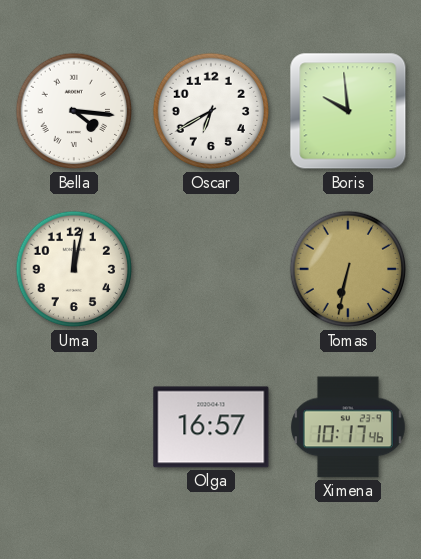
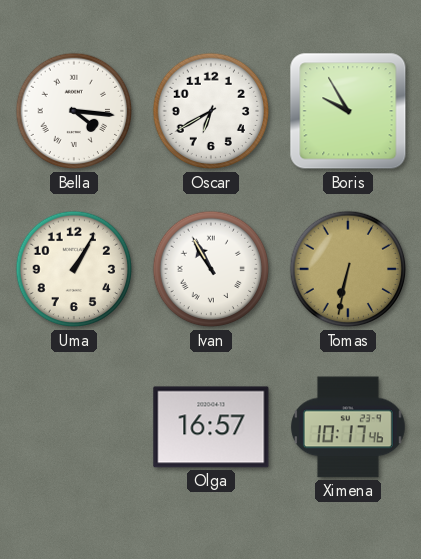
Boris: 9:59 -> 9:55
Uma: 12:02 -> 1:05
Ivan: none -> 10:55
